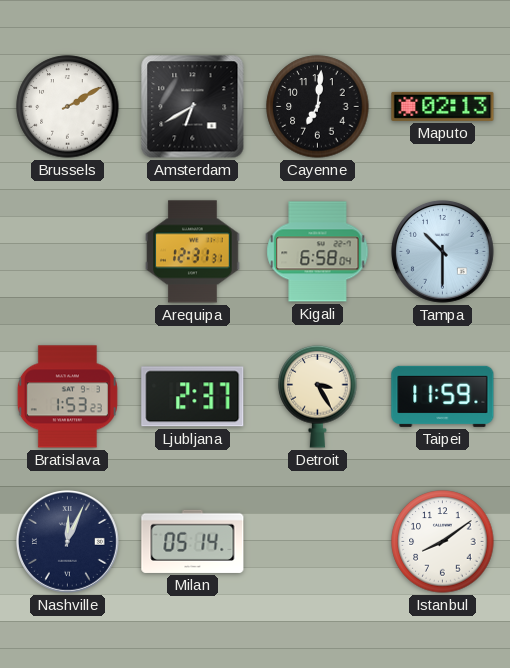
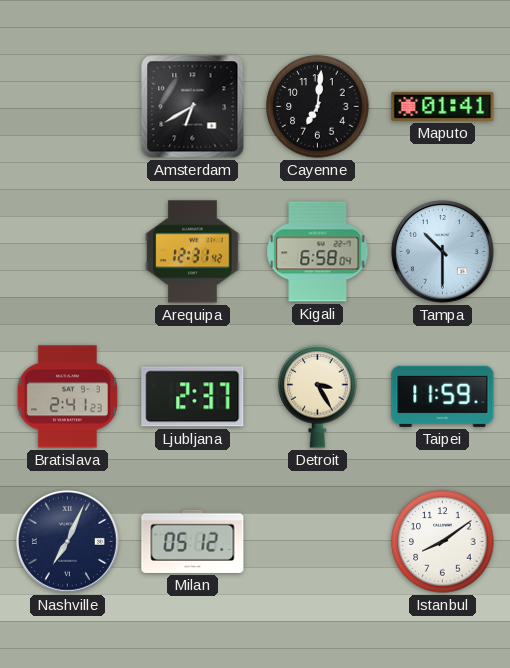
Brussels: 2:10 -> none
Maputo: 02:13 -> 01:41
Arequipa: 12:31:31 -> 12:31:42
Bratislava: 1:53 -> 2:41
Nashville: 12:04 -> 7:04
Milan: 05:14 -> 05:12
